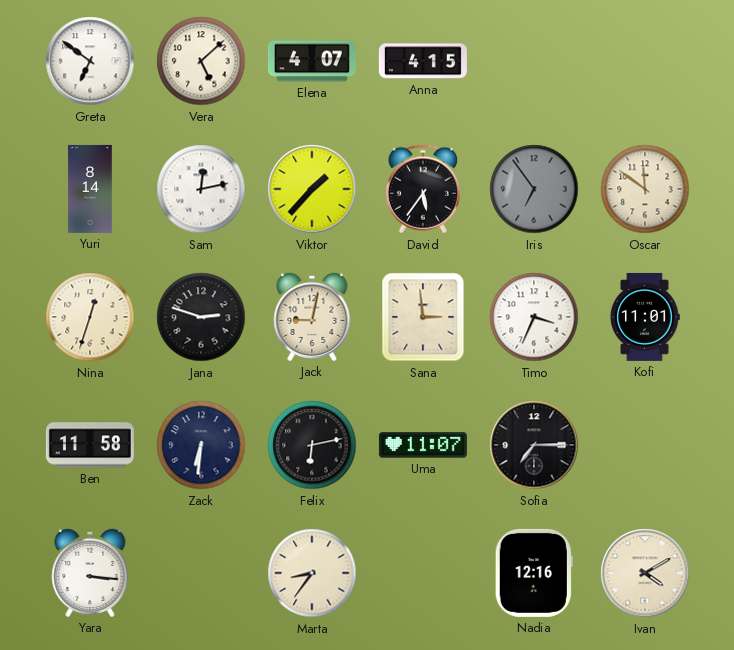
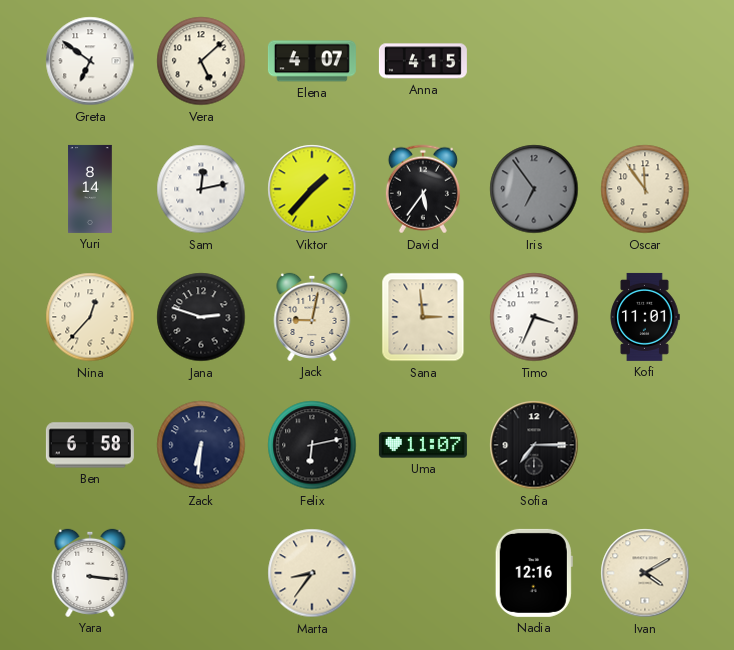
Oscar: 11:51 -> 11:54
Nina: 12:33 -> 12:37
Ben: 11:58 -> 6:58
